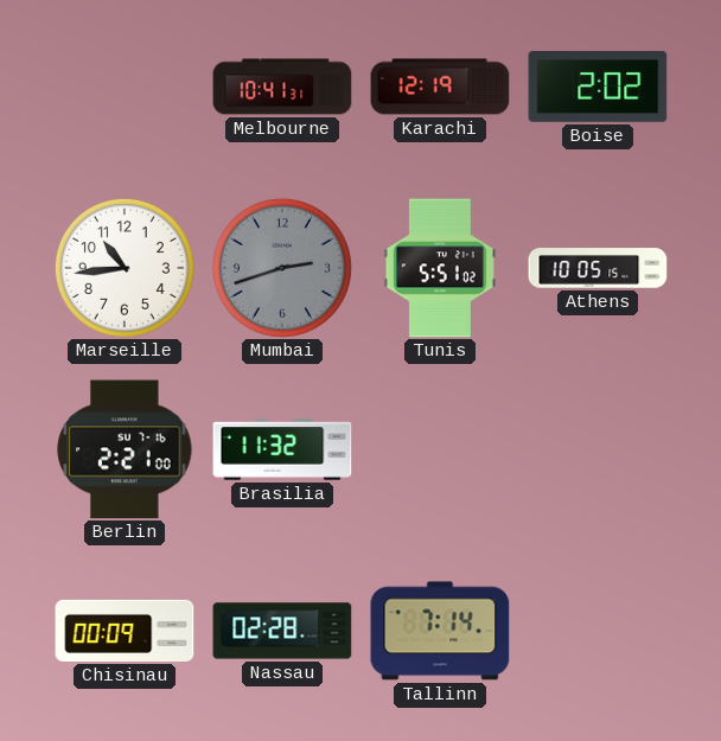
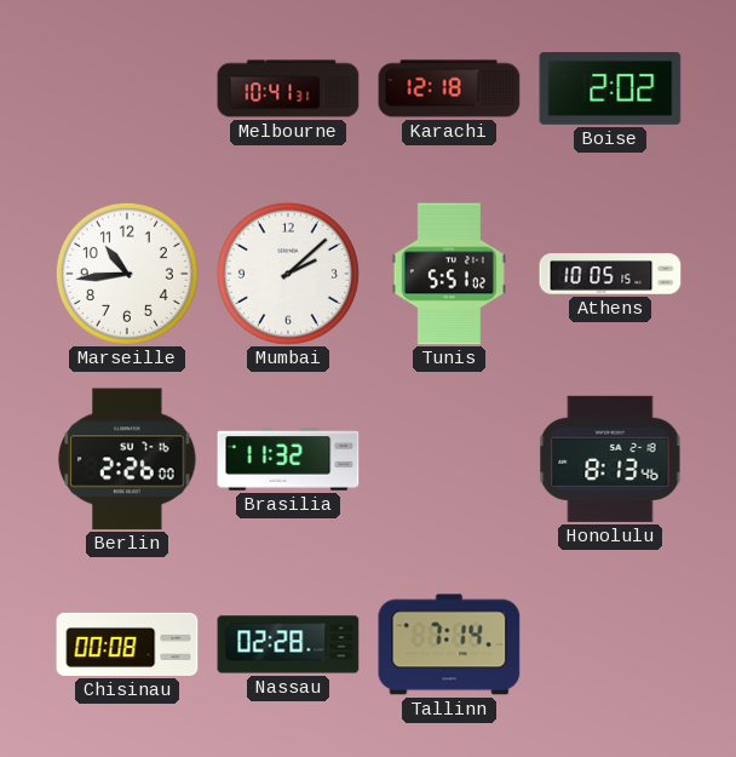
Karachi: 12:19 -> 12:18
Mumbai: 2:42 -> 2:08
Mumbai dial: grey -> white
Berlin: 2:21 -> 2:26
Honolulu: none -> 8:13
Chisinau: 00:09 -> 00:08
